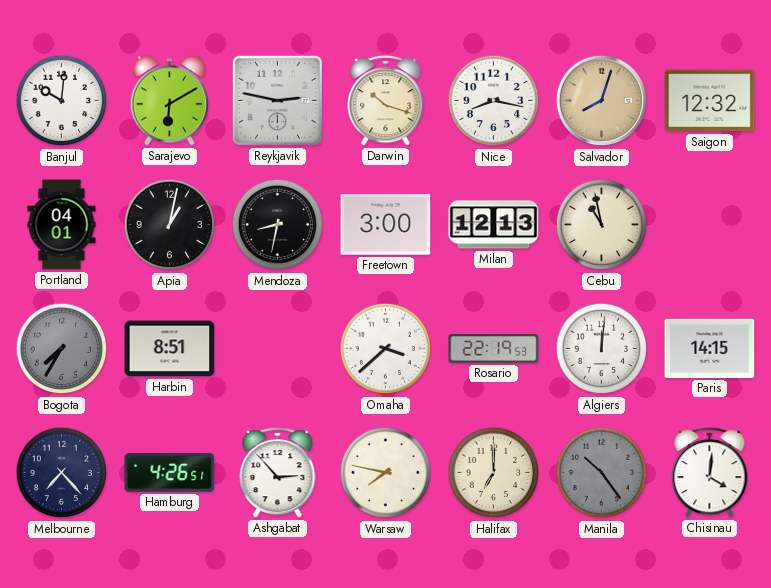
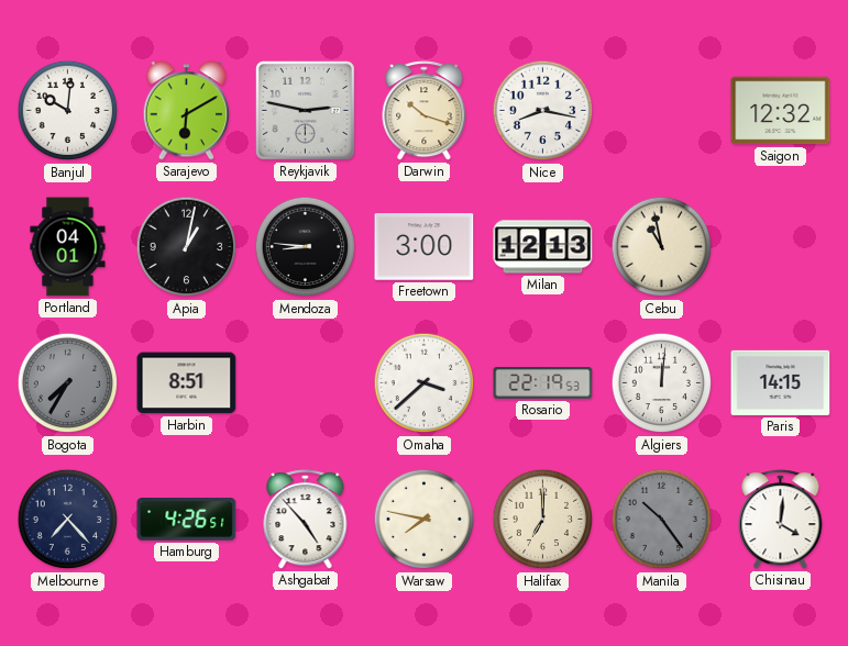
Salvador: 8:03 -> none
Mendoza: 8:32 -> 8:46
Ashgabat: 2:53 -> 4:53
